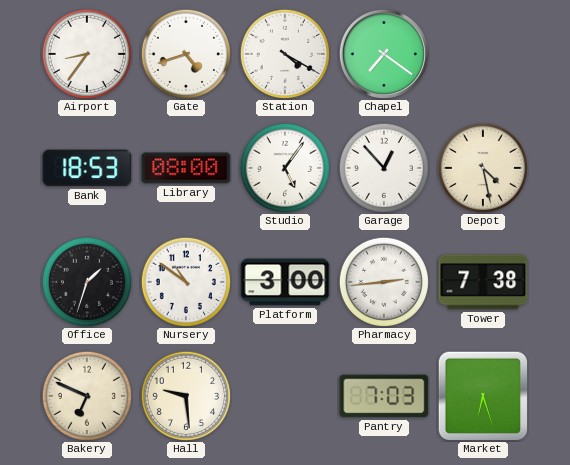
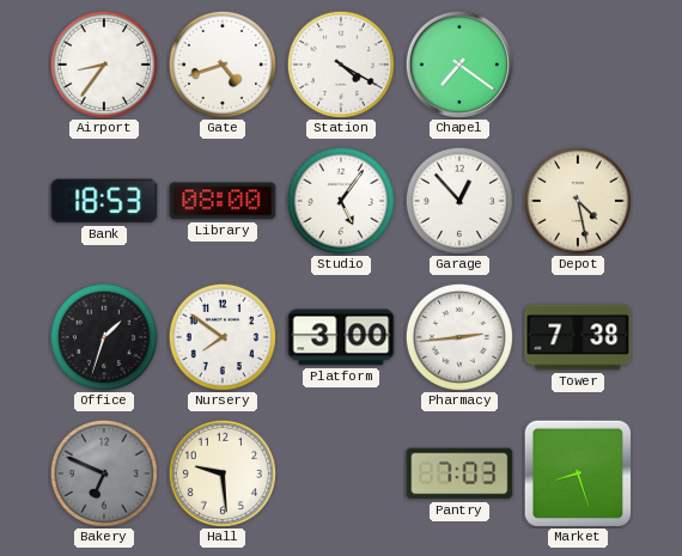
Nursery: 10:51 -> 7:51
Bakery dial: cream -> grey
Market: 6:27 -> 8:27
